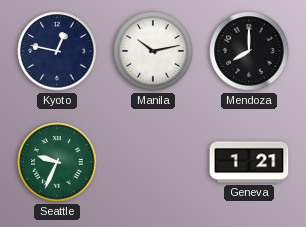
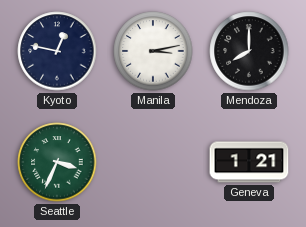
Manila: 10:13 -> 3:13
Seattle: 9:34 -> 3:34
